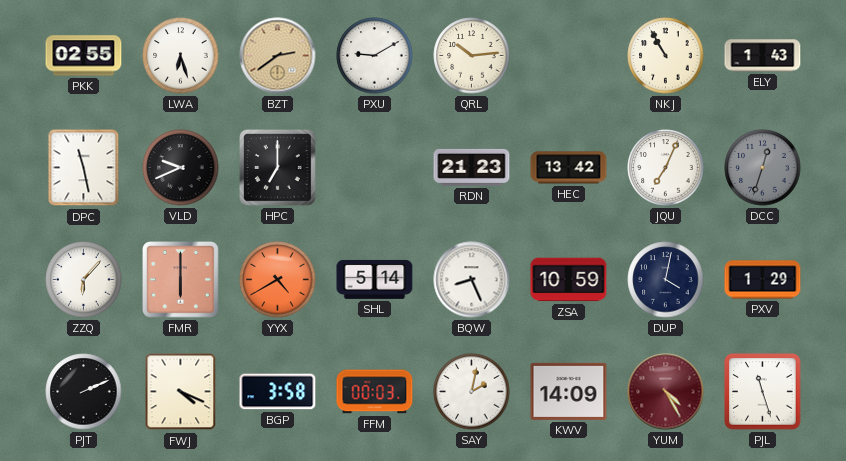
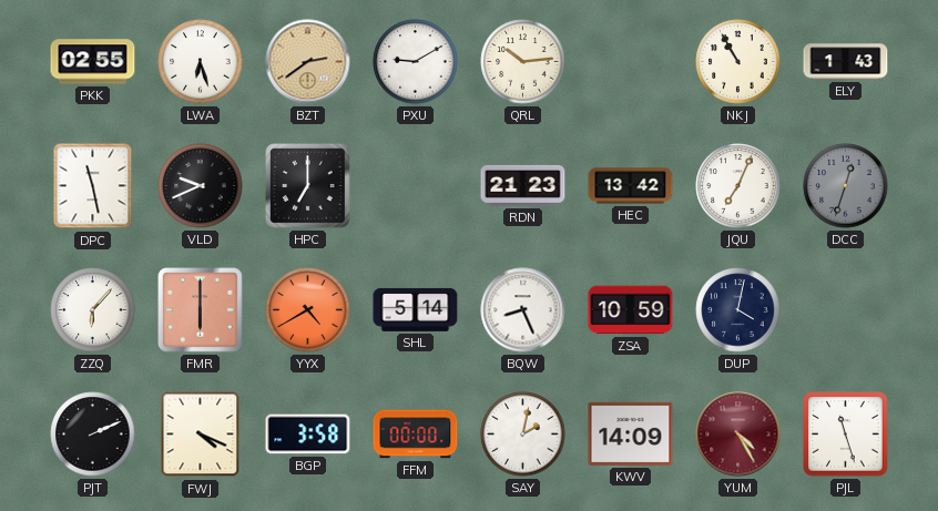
PXV: 1:29 -> none
FFM: 00:03 -> 00:00
